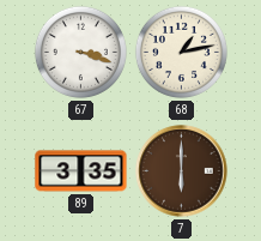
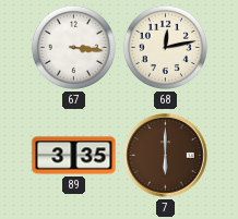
67: 3:18 -> 3:16
68: 1:13 -> 12:13
